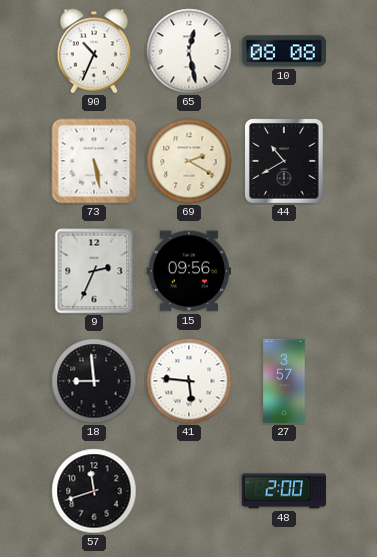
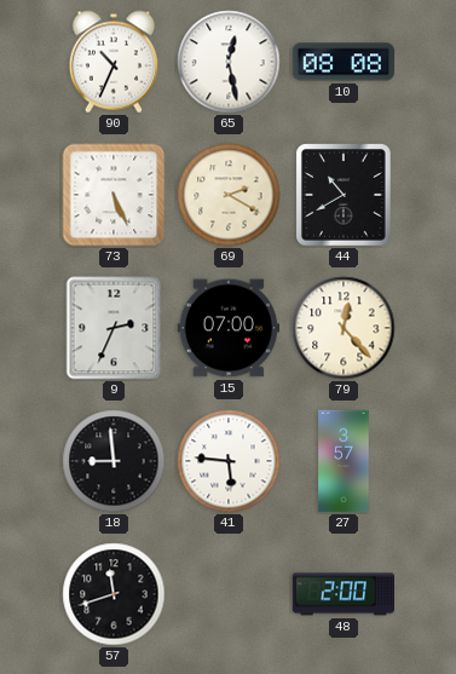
73: 5:28 -> 5:26
15: 09:56 -> 07:00
79: none -> 12:23
